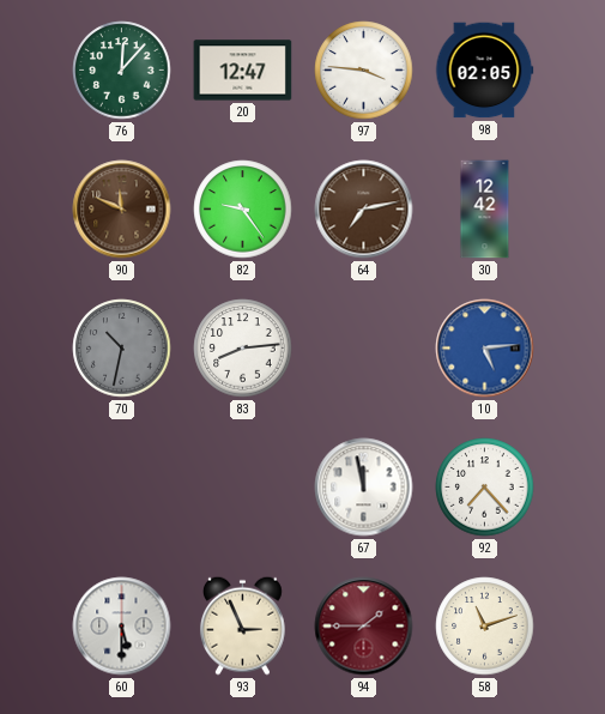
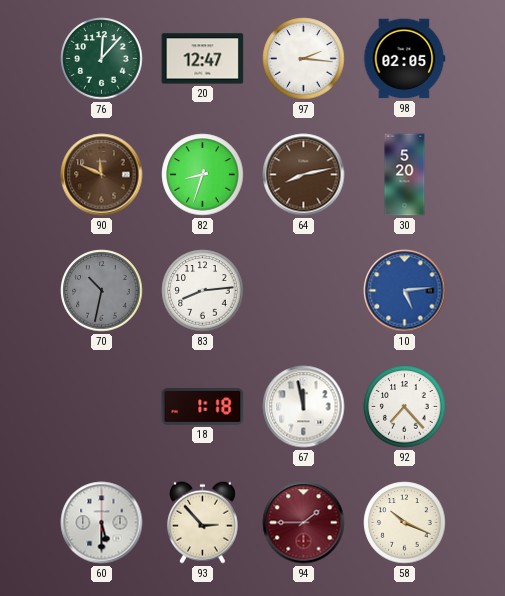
97: 3:46 -> 2:16
82: 9:24 -> 8:33
64: 7:13 -> 8:13
30: 12:42 -> 5:20
18: none -> 1:18
93: 2:56 -> 2:53
58: 11:12 -> 10:19
